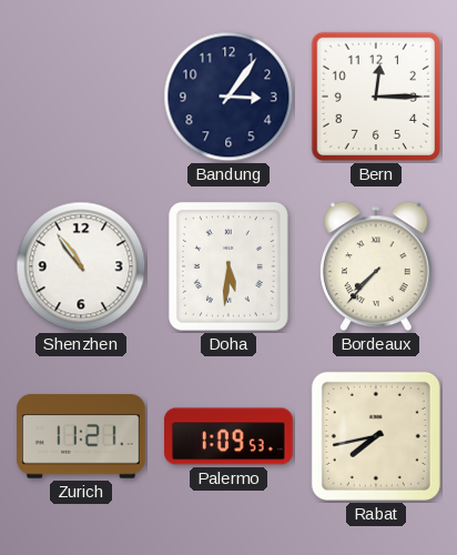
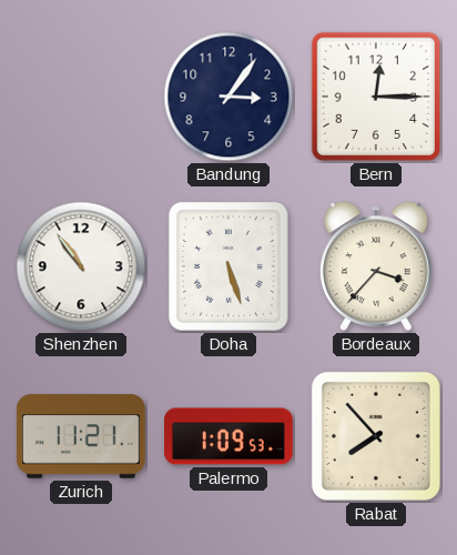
Doha: 5:31 -> 5:27
Bordeaux: 7:37 -> 3:37
Rabat: 7:43 -> 7:53
